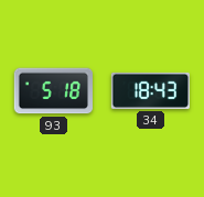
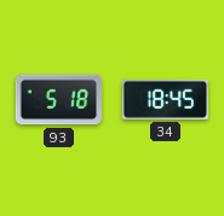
34: 18:43 -> 18:45
